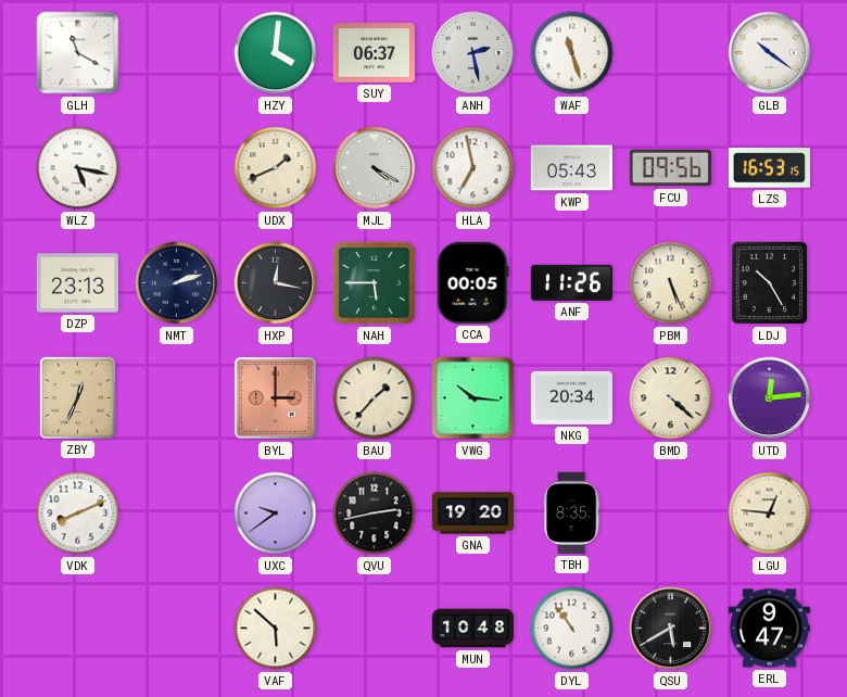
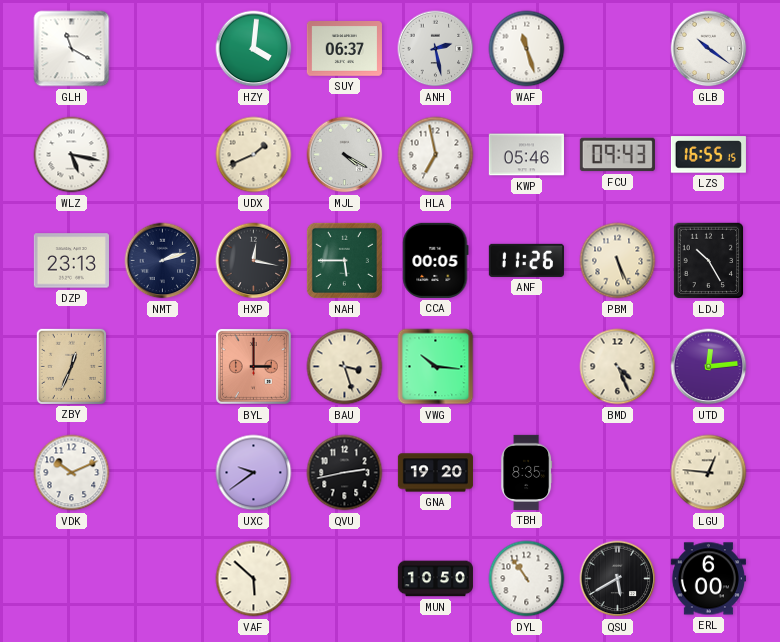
KWP: 05:43 -> 05:46
FCU: 09:56 -> 09:43
LZS: 16:53 -> 16:55
BAU: 1:37 -> 3:27
NKG: 20:34 -> none
BMD: 4:22 -> 4:26
VDK: 8:11 -> 10:11
MUN: 10:48 -> 10:50
ERL: 9:47 -> 6:00
